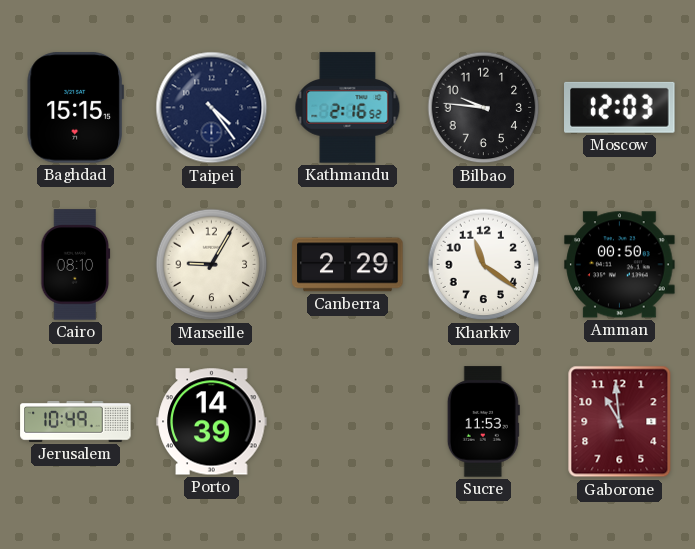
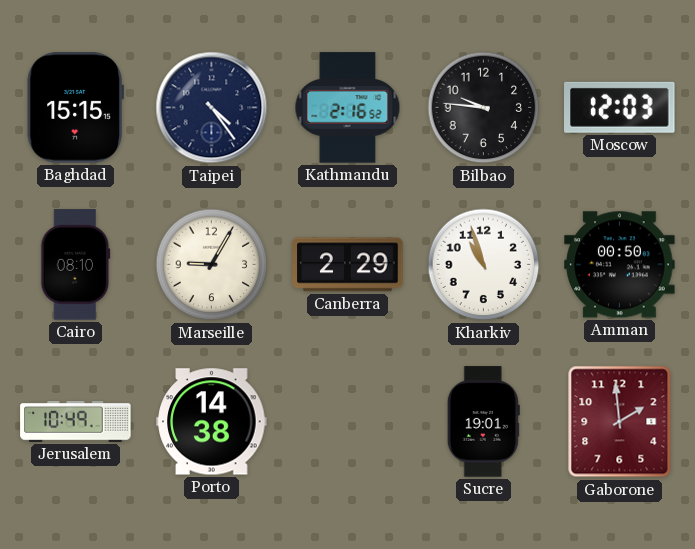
Kharkiv: 11:21 -> 10:57
Porto: 14:39 -> 14:38
Sucre: 11:53 -> 19:01
Gaborone: 10:59 -> 1:59
